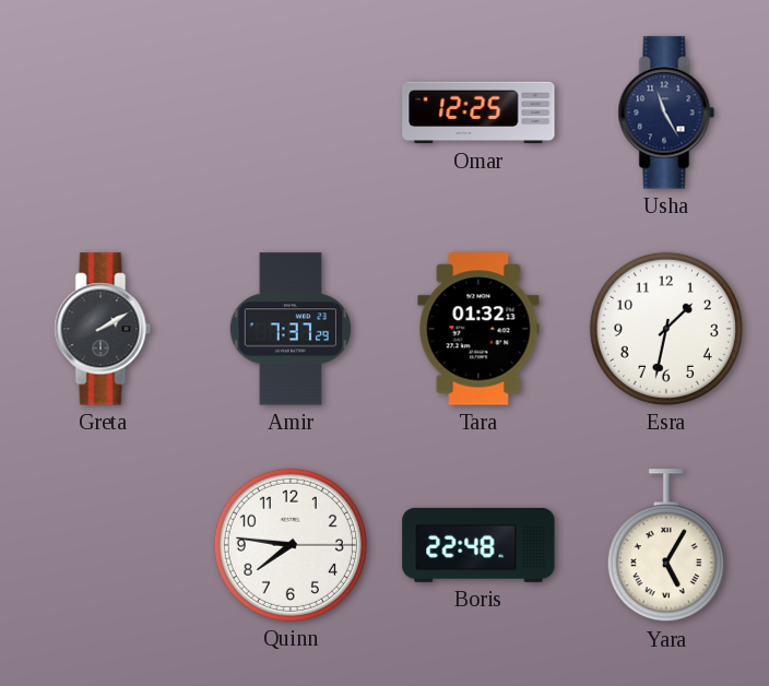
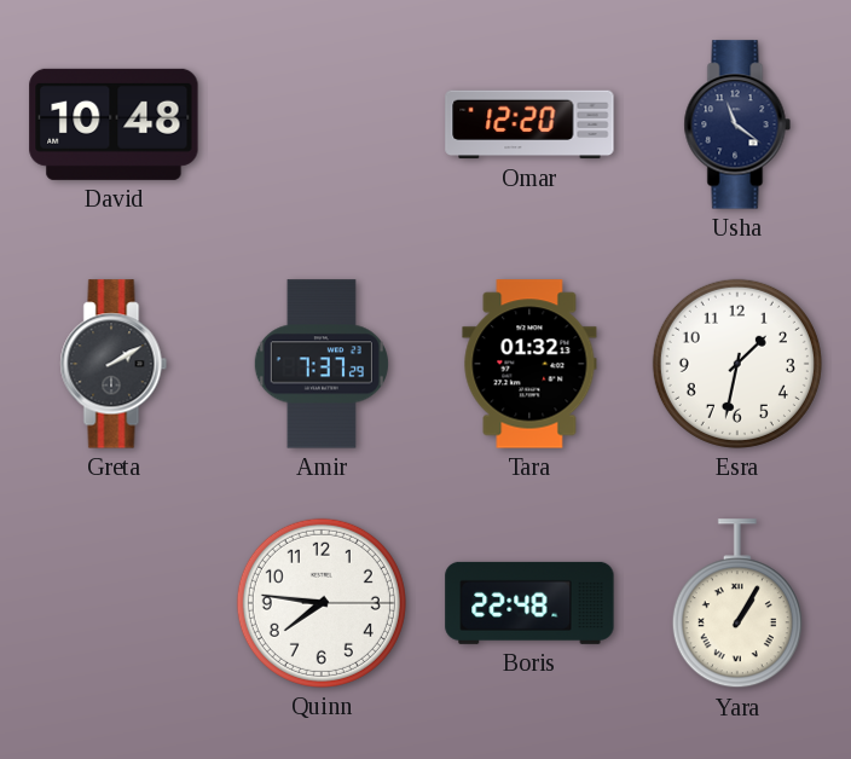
David: none -> 10:48
Omar: 12:25 -> 12:20
Usha: 11:25 -> 11:21
Yara: 5:05 -> 1:05
